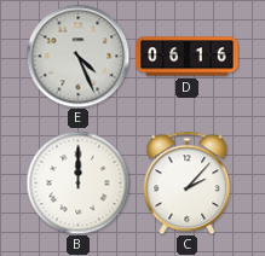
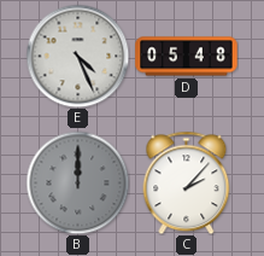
D: 06:16 -> 05:48
B dial: white -> grey
